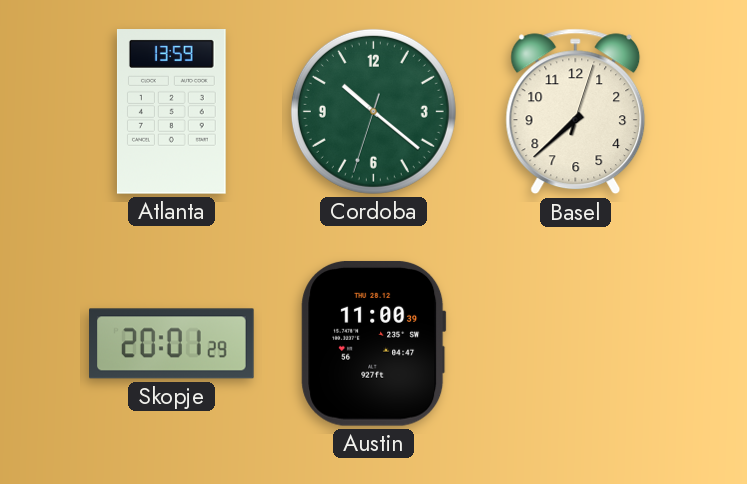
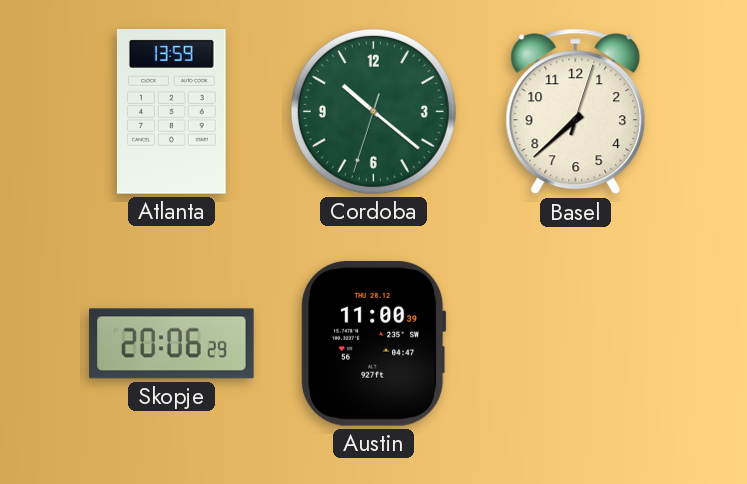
Skopje: 20:01 -> 20:06
